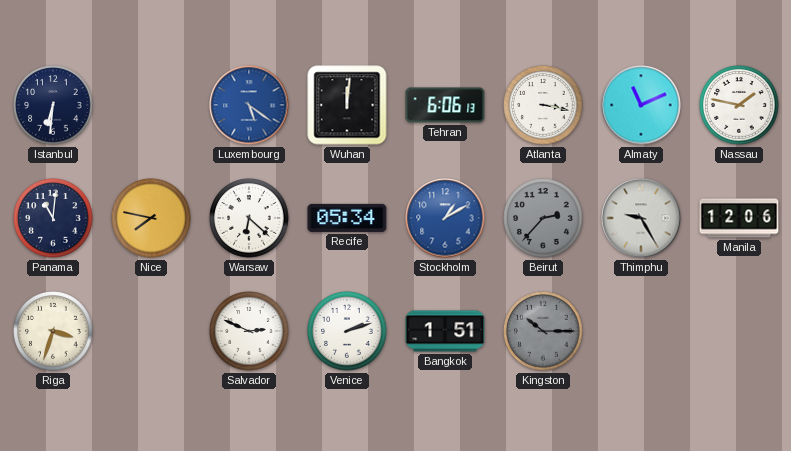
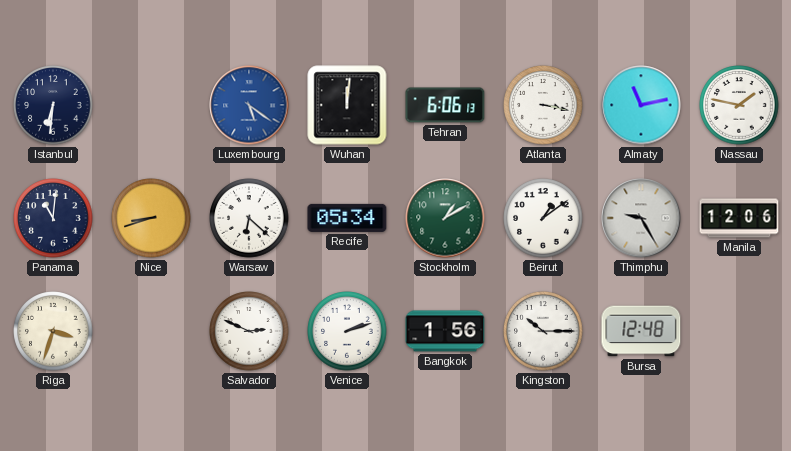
Almaty: 11:11 -> 11:13
Nice: 7:47 -> 8:42
Stockholm dial: blue -> green
Beirut: 2:37 -> 1:09
Beirut dial: grey -> white
Bangkok: 1:51 -> 1:56
Kingston dial: grey -> white
Bursa: none -> 12:48
